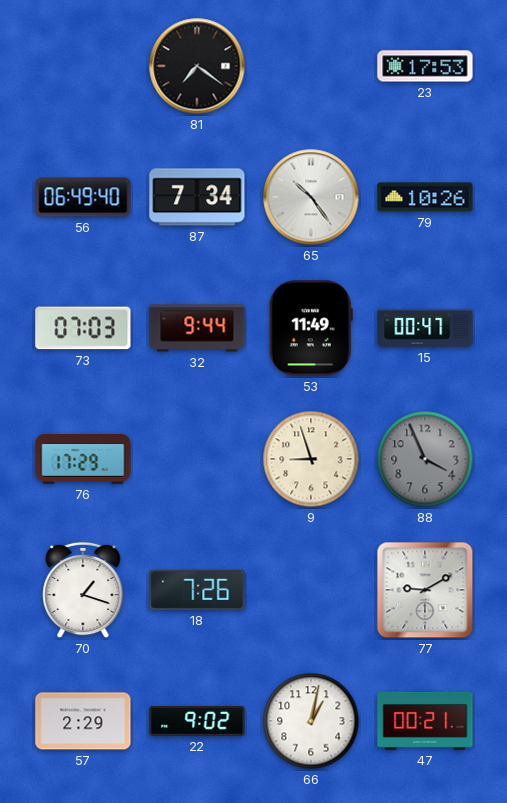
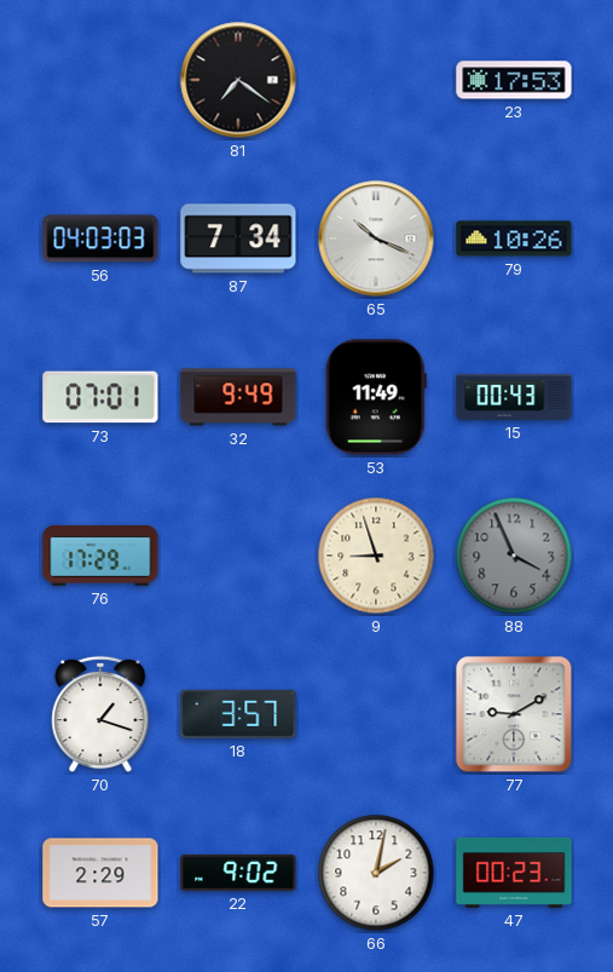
56: 06:49 -> 04:03
65: 10:24 -> 10:19
73: 07:03 -> 07:01
32: 9:44 -> 9:49
15: 00:47 -> 00:43
18: 7:26 -> 3:57
66: 1:02 -> 2:02
47: 00:21 -> 00:23
